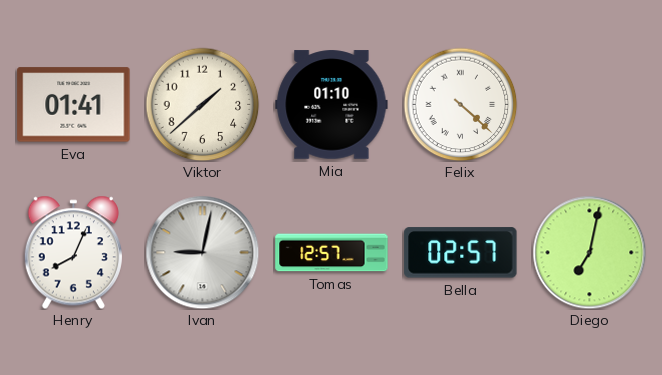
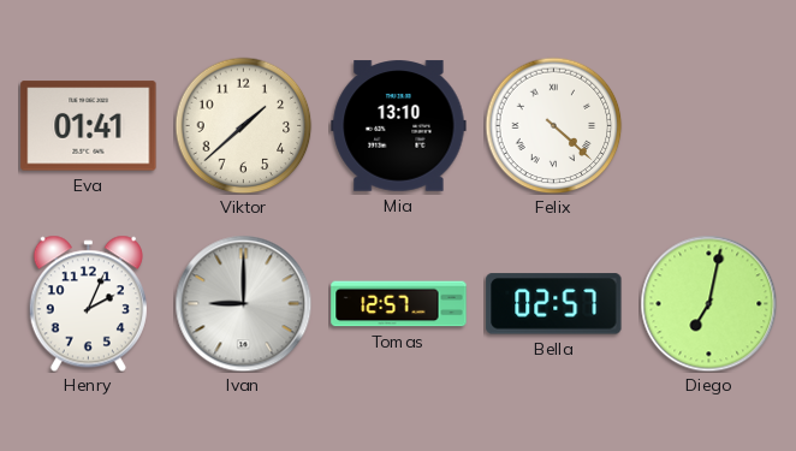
Mia: 01:10 -> 13:10
Henry: 8:04 -> 2:04
Ivan: 9:02 -> 9:00
